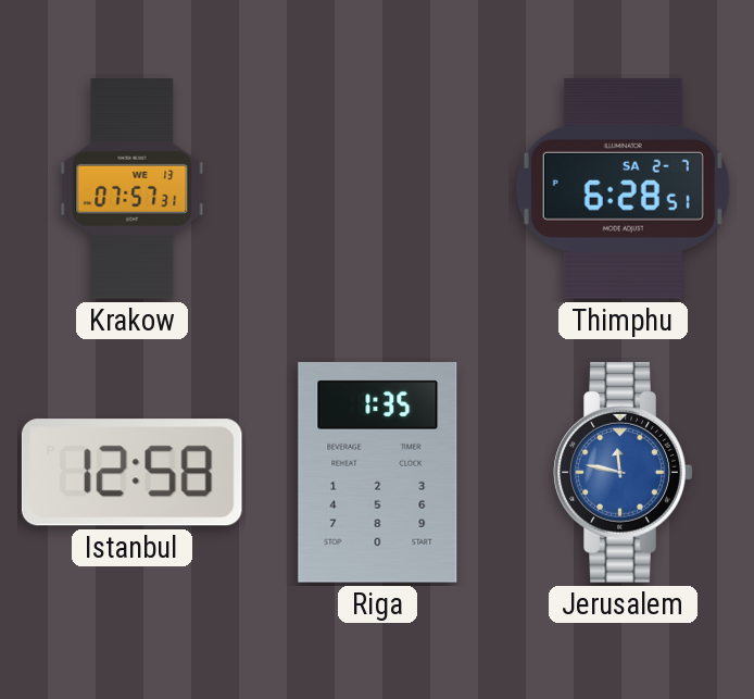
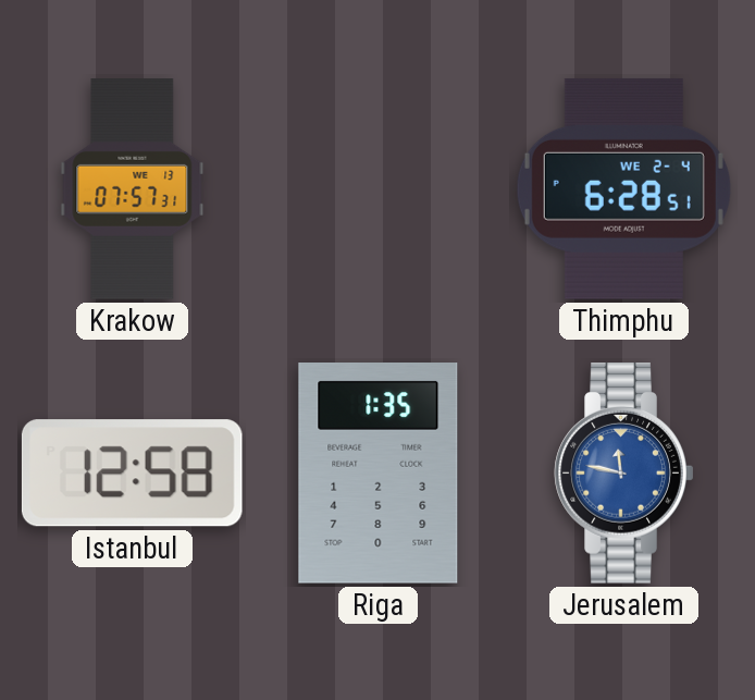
Thimphu date: SA 2-7 -> WE 2-4
